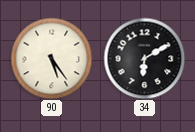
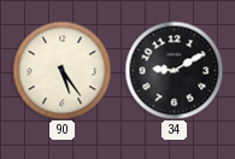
34: 6:10 -> 9:10
